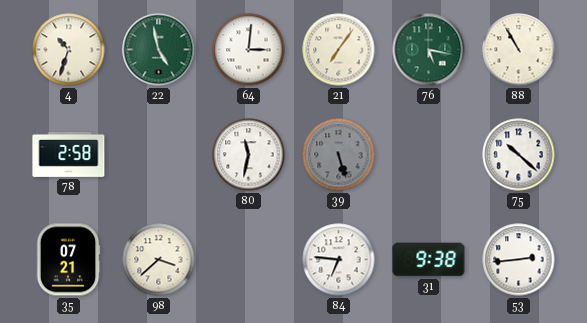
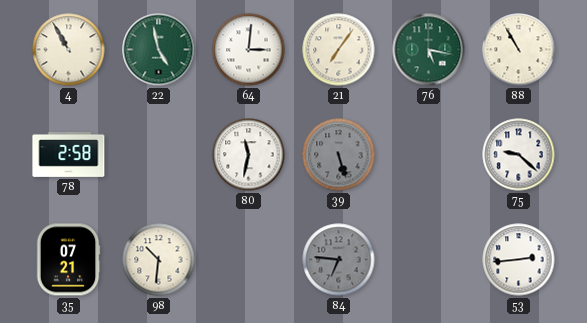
4: 10:33 -> 10:55
75: 10:22 -> 9:22
98: 3:38 -> 10:31
84 dial: white -> grey
31: 9:38 -> none
